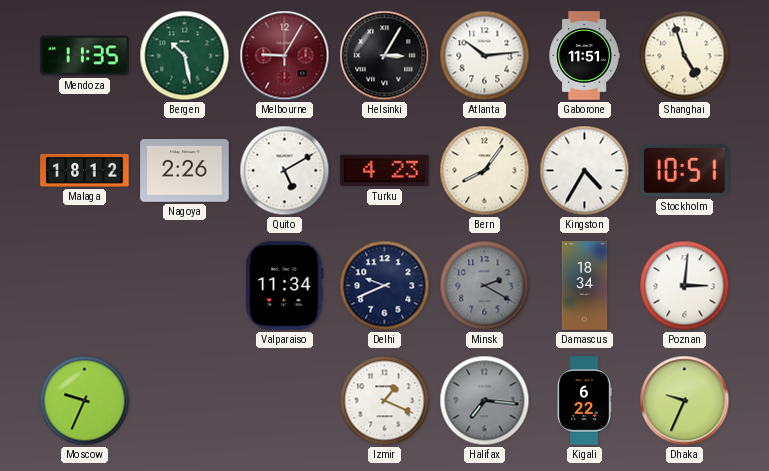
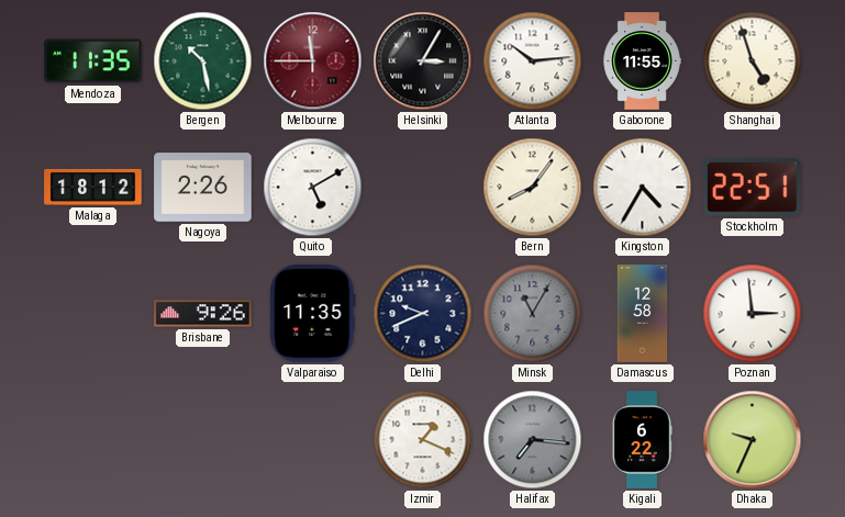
Melbourne: 9:05 -> 11:45
Gaborone: 11:51 -> 11:55
Turku: 4:23 -> none
Stockholm: 10:51 -> 22:51
Brisbane: none -> 9:26
Valparaiso: 11:34 -> 11:35
Minsk: 2:20 -> 11:05
Damascus: 18:34 -> 12:58
Poznan: 3:01 -> 2:59
Moscow: 9:34 -> none
